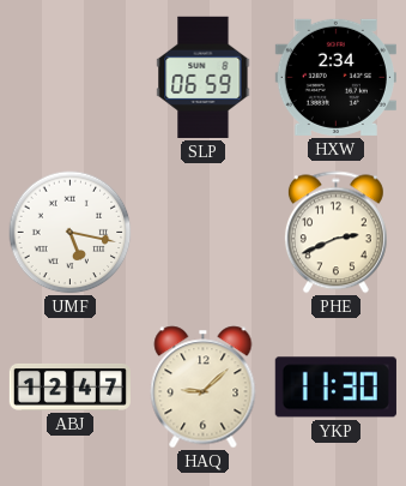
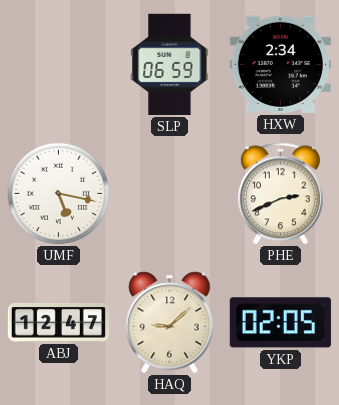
YKP: 11:30 -> 02:05
